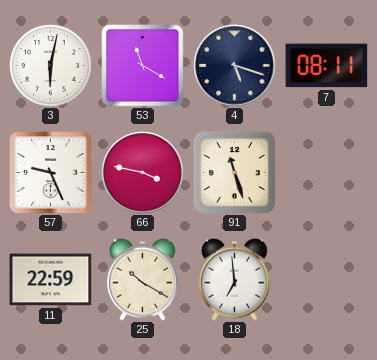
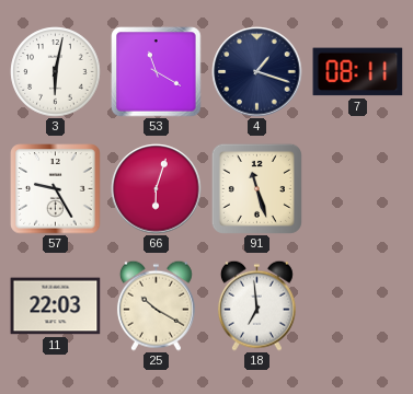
4: 5:18 -> 1:18
57: 9:26 -> 9:25
66: 3:47 -> 6:03
11: 22:59 -> 22:03
